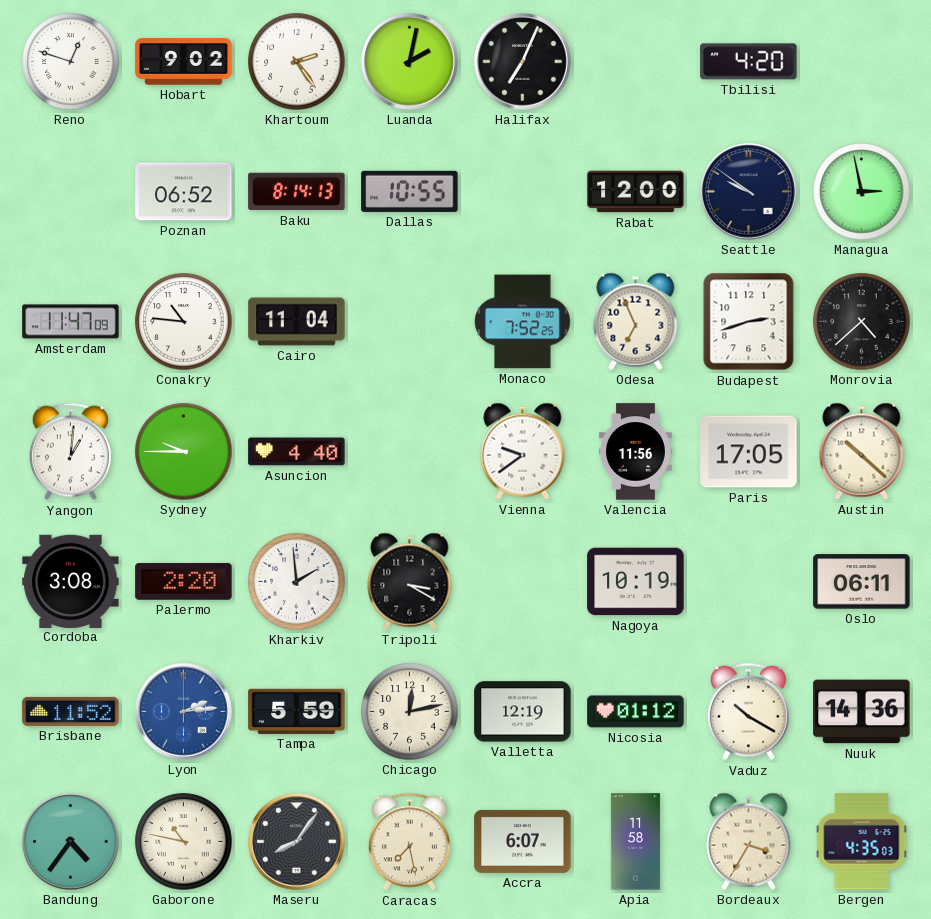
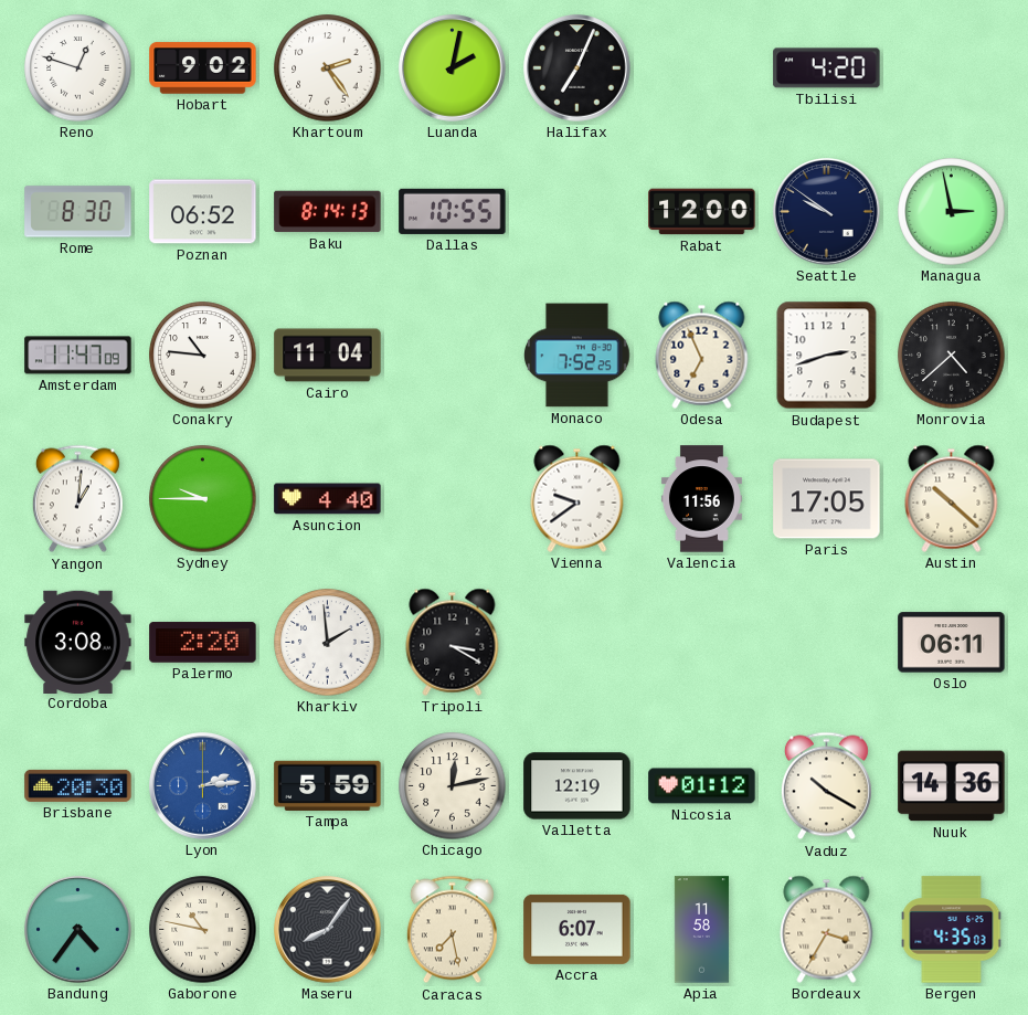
Rome: none -> 8:30
Nagoya: 10:19 -> none
Brisbane: 11:52 -> 20:30
